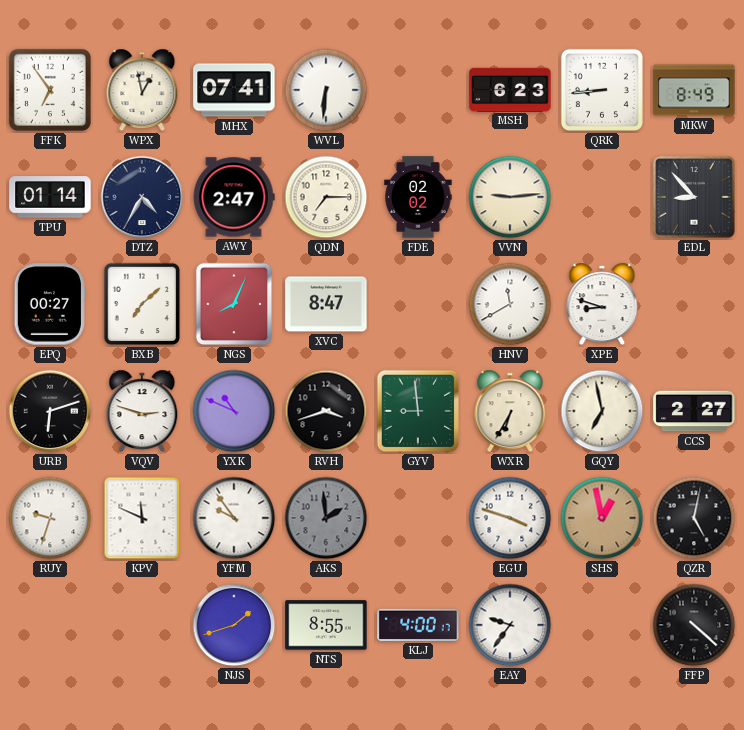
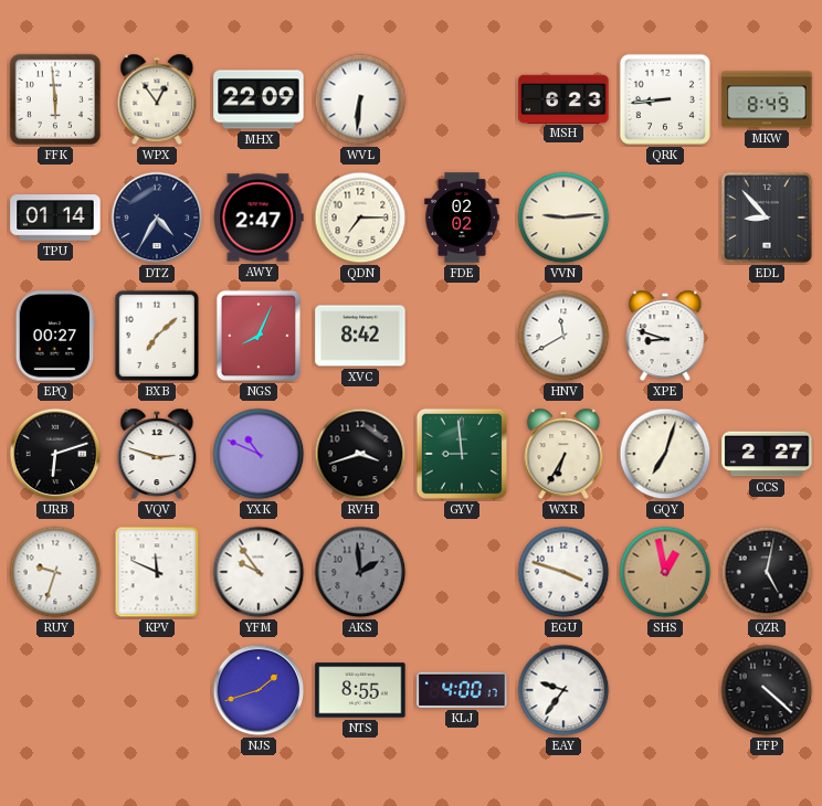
FFK: 6:54 -> 5:59
WPX: 12:58 -> 12:54
MHX: 07:41 -> 22:09
XVC: 8:47 -> 8:42
GQY: 6:58 -> 7:03
